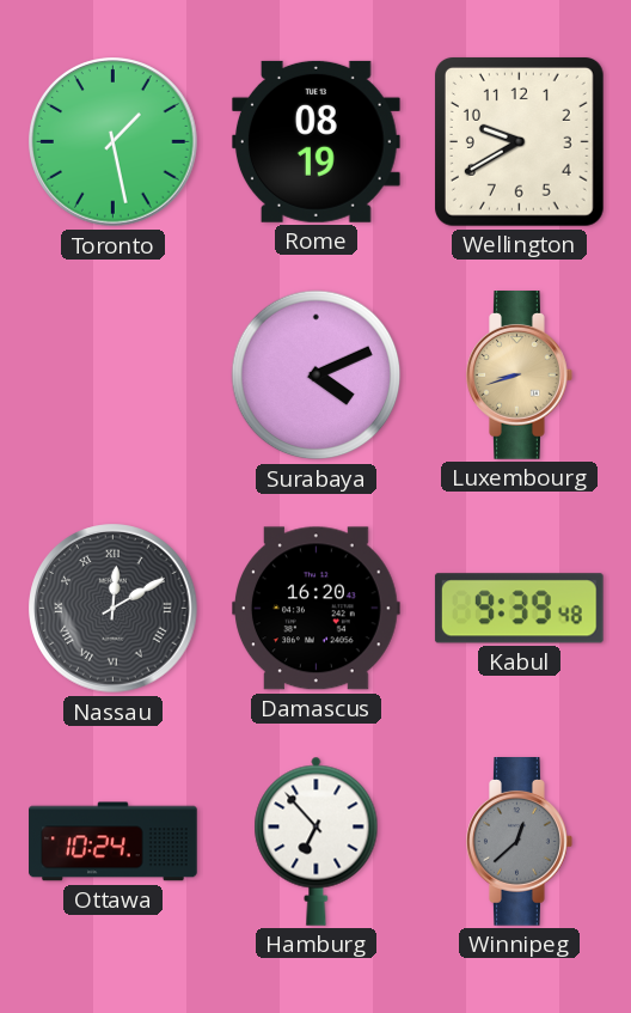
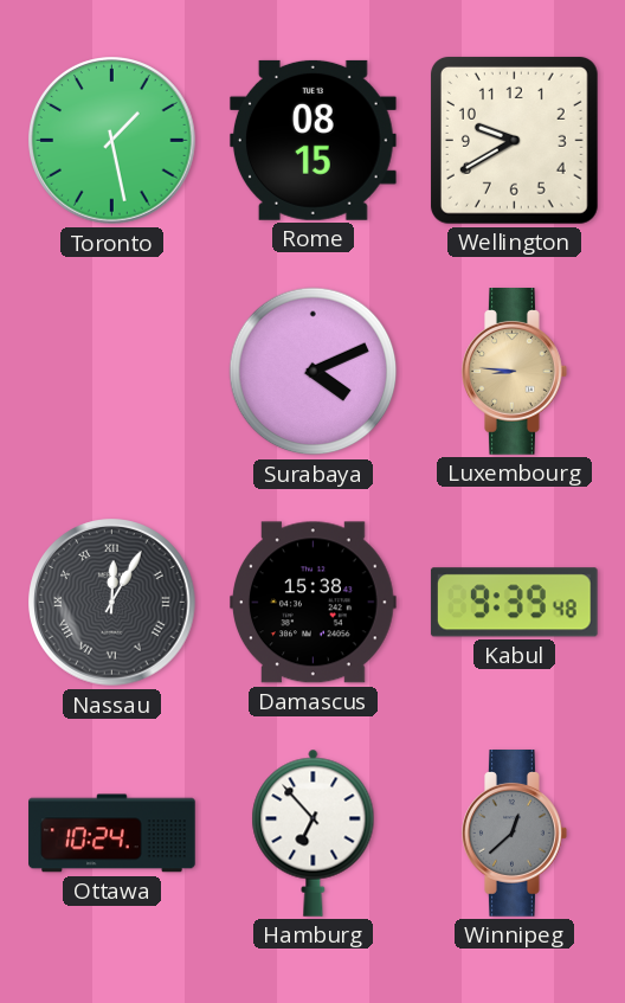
Rome: 08:19 -> 08:15
Luxembourg: 8:42 -> 8:46
Nassau: 12:10 -> 12:05
Damascus: 16:20 -> 15:38
